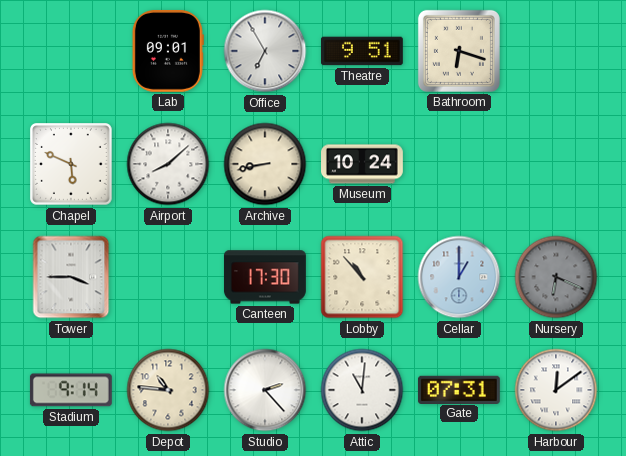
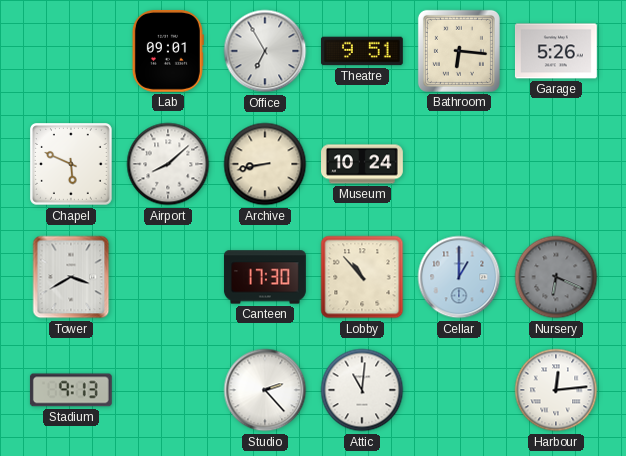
Bathroom: 6:18 -> 6:16
Garage: none -> 5:26
Tower: 3:45 -> 3:40
Stadium: 9:14 -> 9:13
Depot: 10:46 -> none
Gate: 07:31 -> none
Harbour: 12:09 -> 12:14
